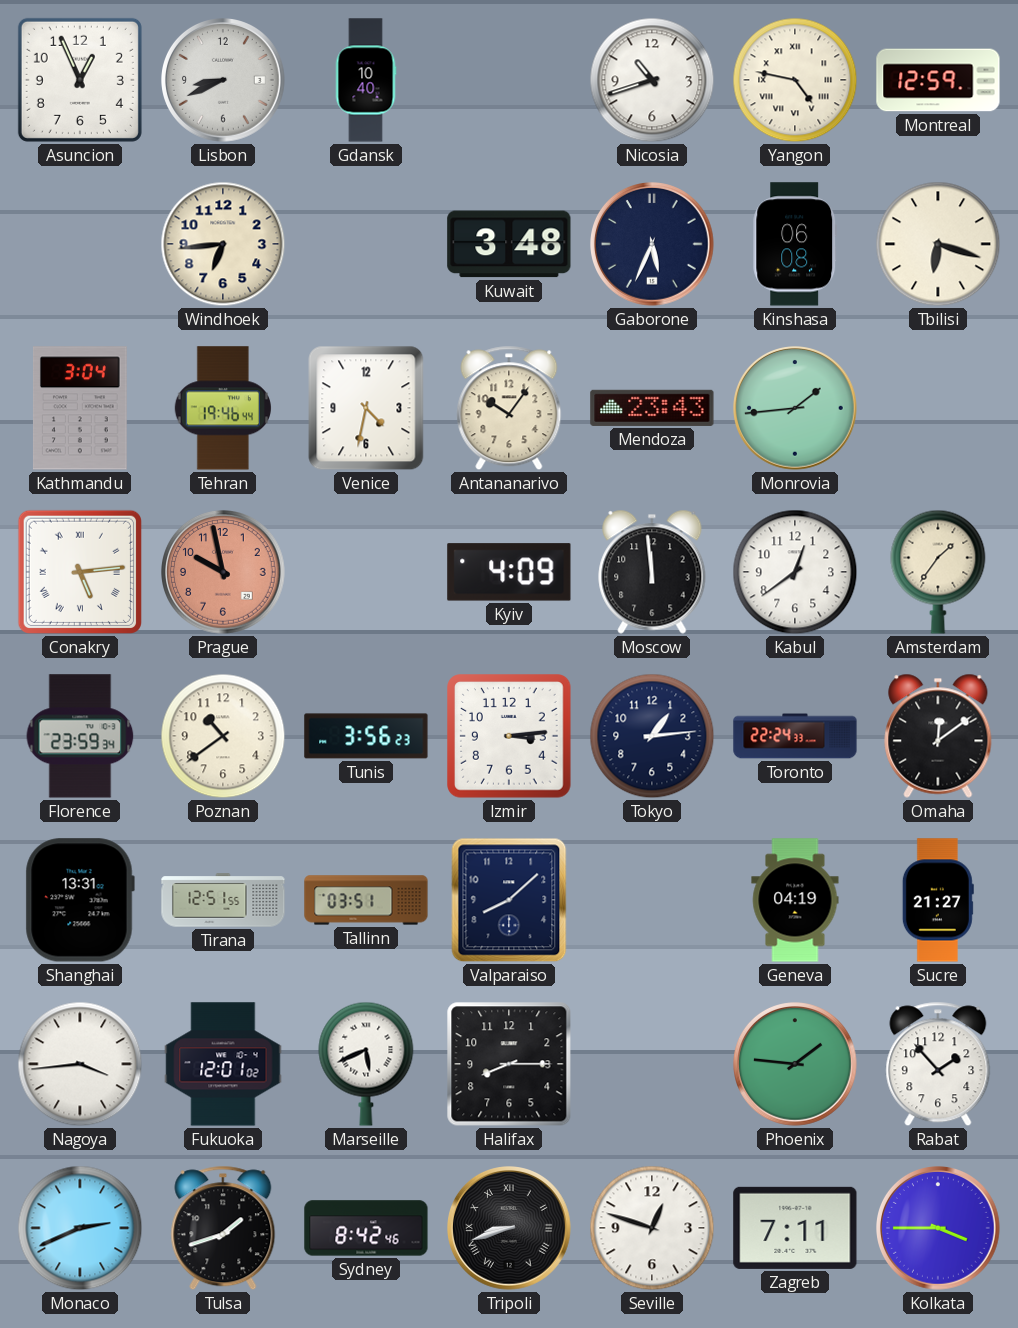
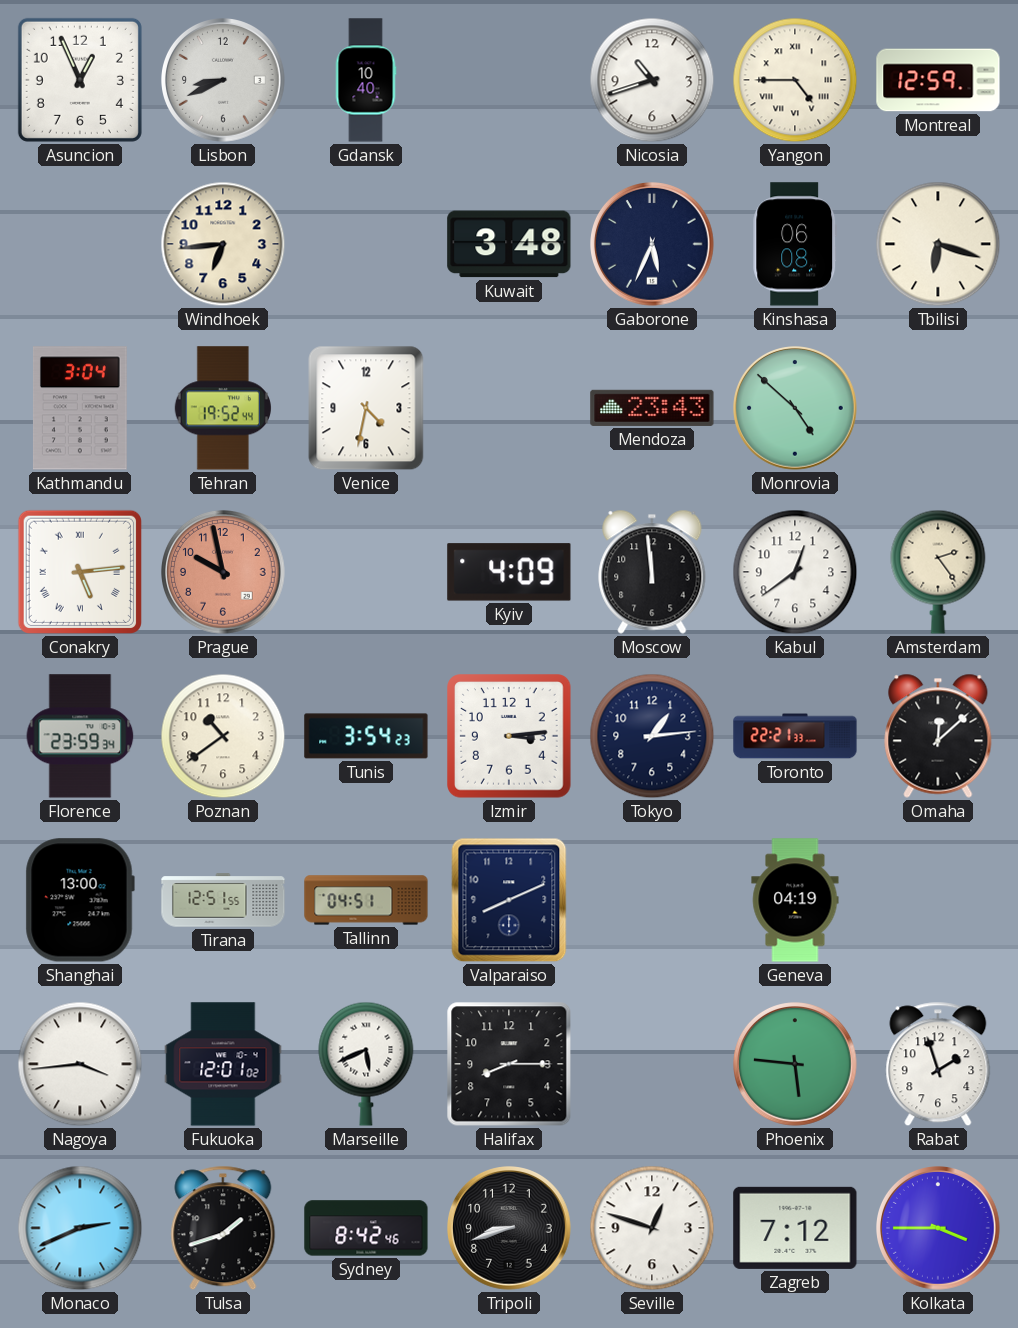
Yangon: 4:47 -> 4:45
Tehran: 19:46 -> 19:52
Antananarivo: 10:06 -> none
Monrovia: 1:44 -> 4:52
Amsterdam: 1:36 -> 2:24
Tunis: 3:56 -> 3:54
Toronto: 22:24 -> 22:21
Omaha: 12:09 -> 12:08
Shanghai: 13:31 -> 13:00
Tallinn: 03:51 -> 04:51
Valparaiso: 8:08 -> 8:11
Sucre: 21:27 -> none
Phoenix: 1:46 -> 5:46
Rabat: 1:53 -> 1:57
Tripoli numerals: Roman -> Arabic
Zagreb: 7:11 -> 7:12
